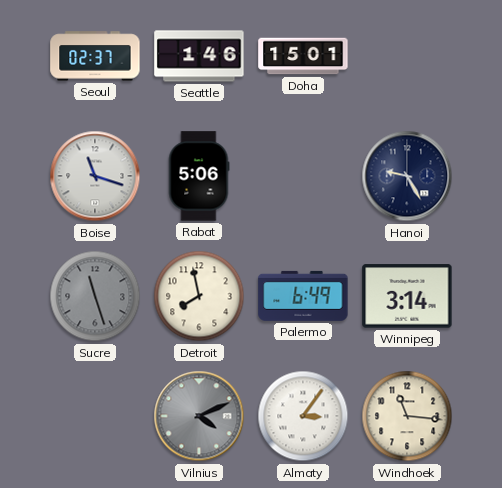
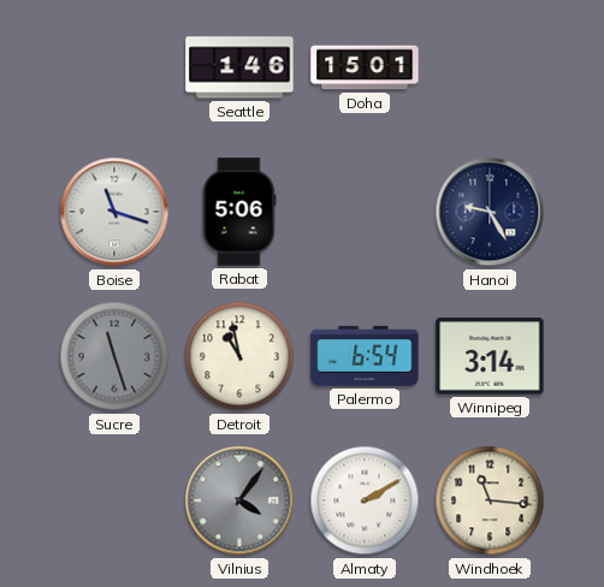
Seoul: 02:37 -> none
Detroit: 7:58 -> 10:58
Palermo: 6:49 -> 6:54
Vilnius: 4:11 -> 4:06
Almaty: 3:06 -> 2:10
